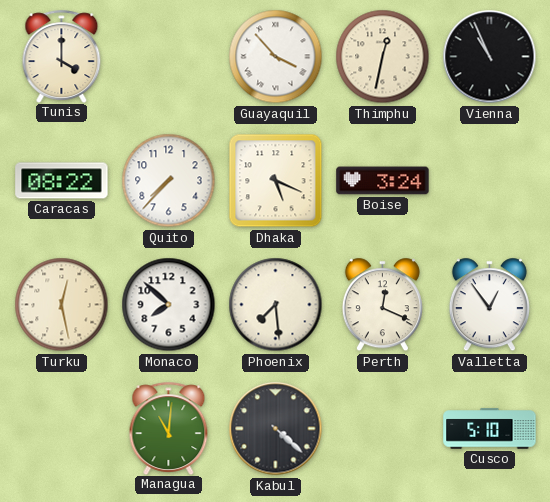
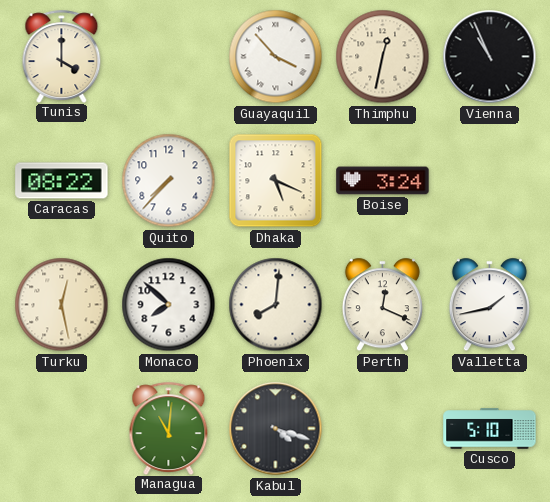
Phoenix: 7:29 -> 8:01
Valletta: 12:54 -> 1:43
Kabul: 4:22 -> 4:18
